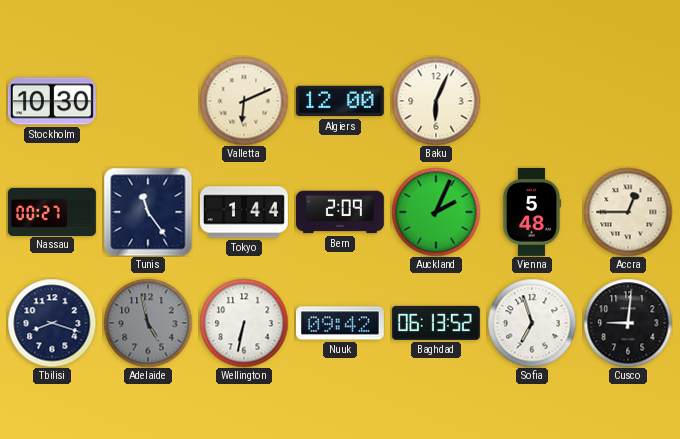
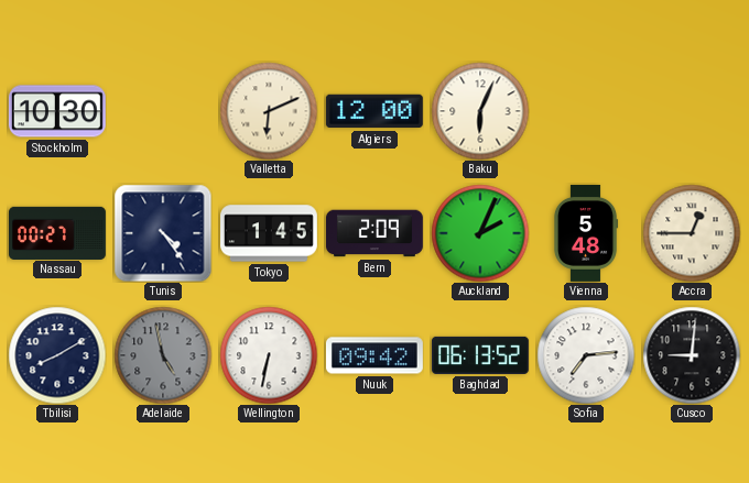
Tunis: 11:24 -> 4:24
Tokyo: 1:44 -> 1:45
Tbilisi: 8:18 -> 8:10
Sofia: 6:57 -> 7:14
